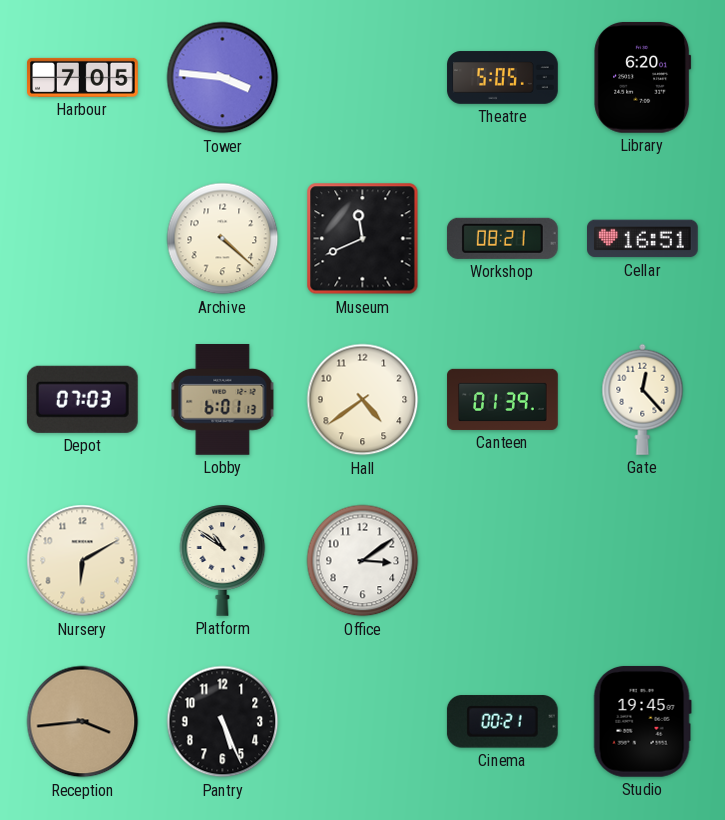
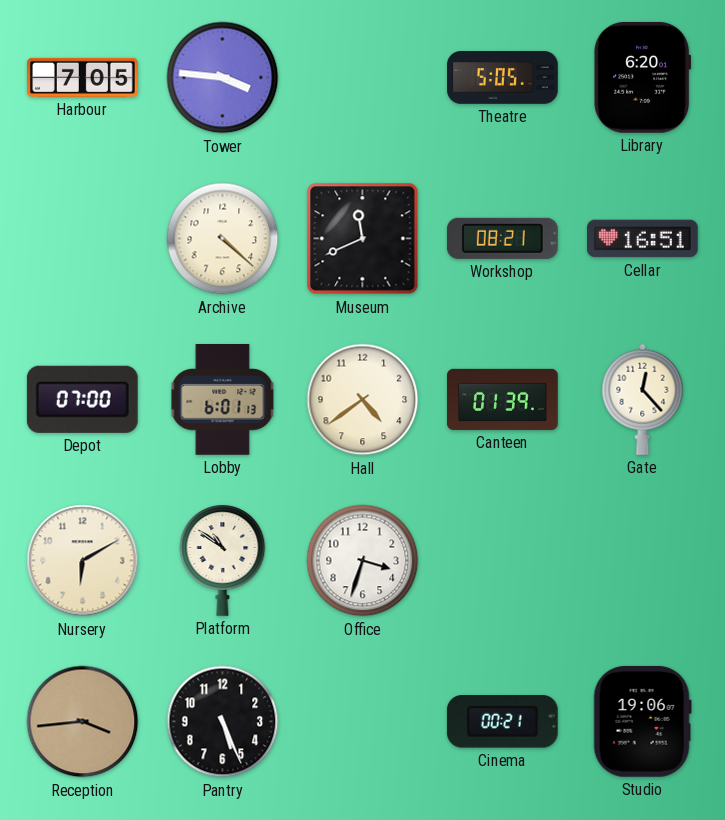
Depot: 07:03 -> 07:00
Office: 3:09 -> 3:33
Studio: 19:45 -> 19:06
